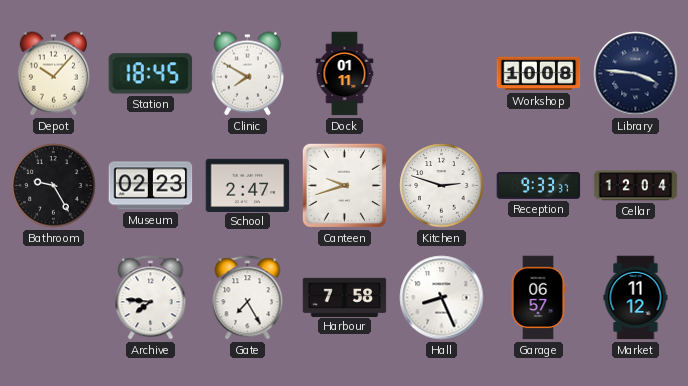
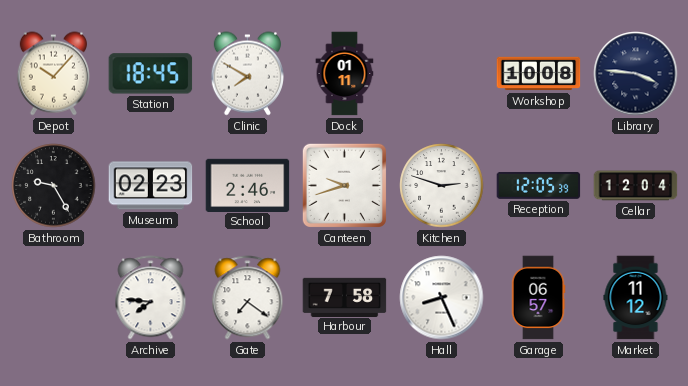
School: 2:47 -> 2:46
Reception: 9:33 -> 12:05
Gate: 7:25 -> 7:21
